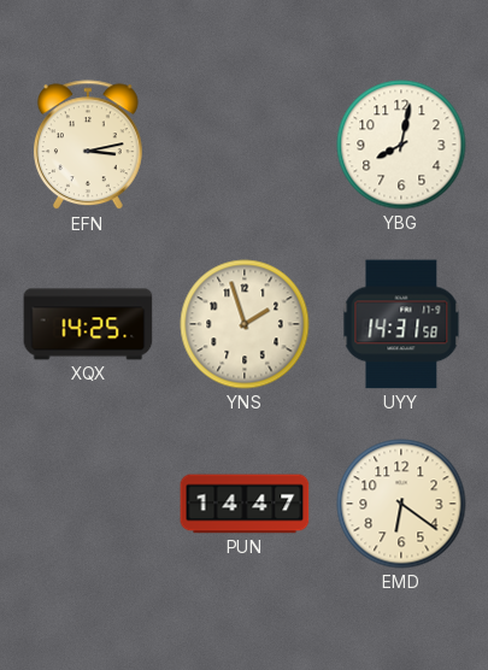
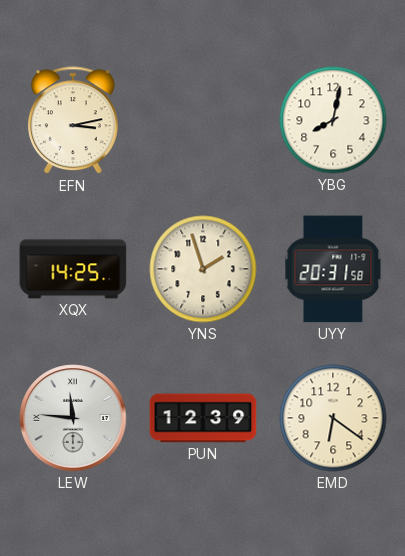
UYY: 14:31 -> 20:31
LEW: none -> 11:46
PUN: 14:47 -> 12:39
